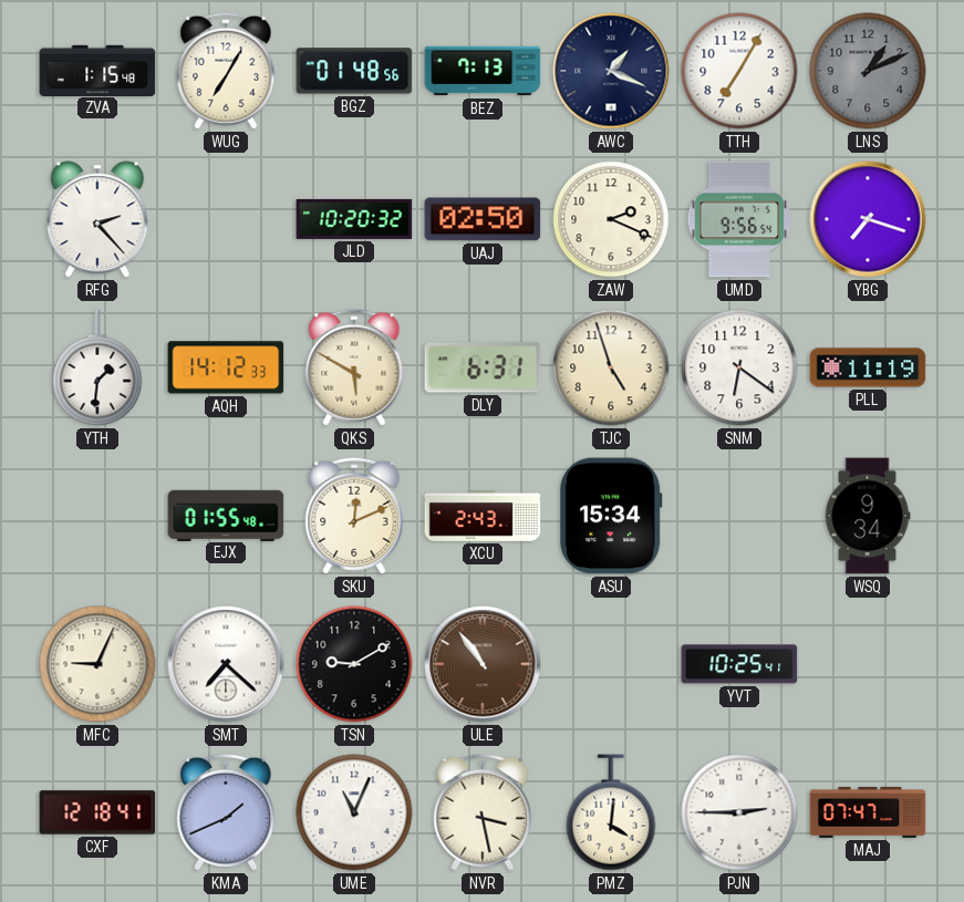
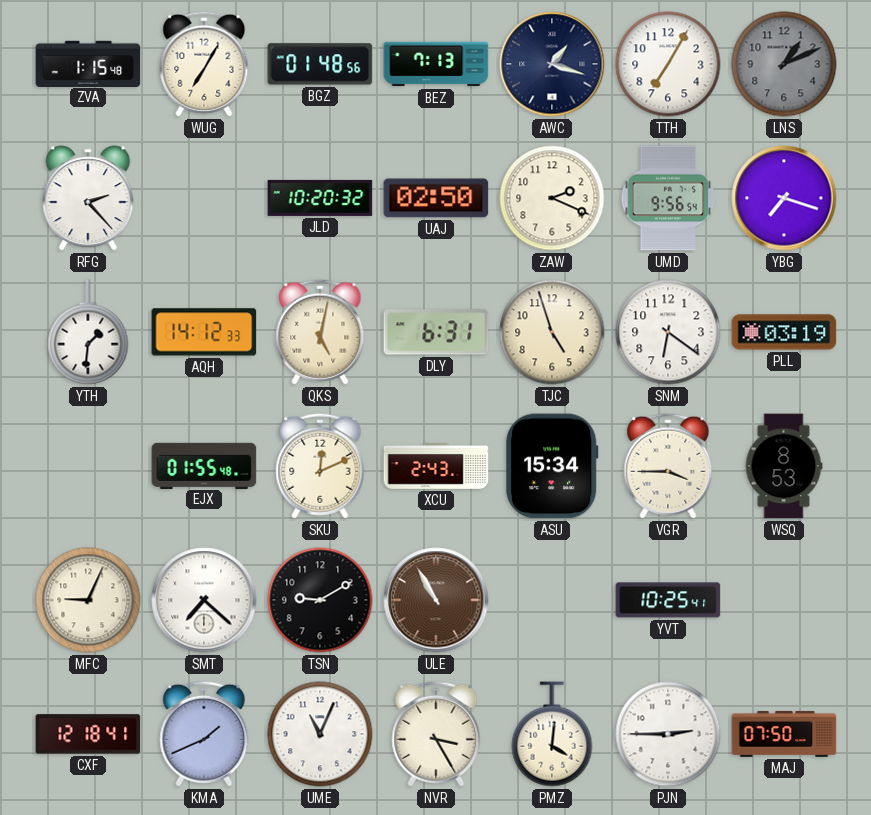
AWC: 1:19 -> 1:18
QKS: 5:50 -> 5:02
PLL: 11:19 -> 03:19
VGR: none -> 3:45
WSQ: 9:34 -> 8:53
ULE: 10:54 -> 10:55
NVR: 3:28 -> 3:25
MAJ: 07:47 -> 07:50
